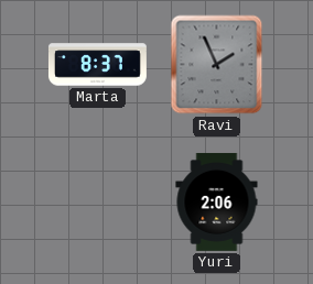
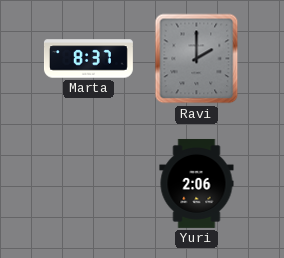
Ravi: 1:56 -> 2:00
